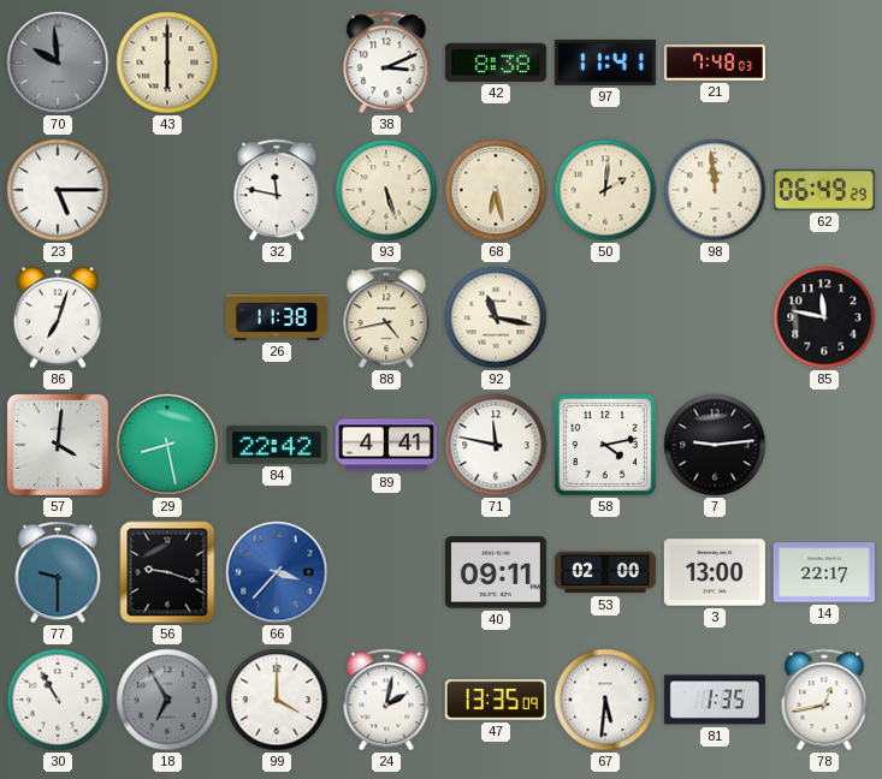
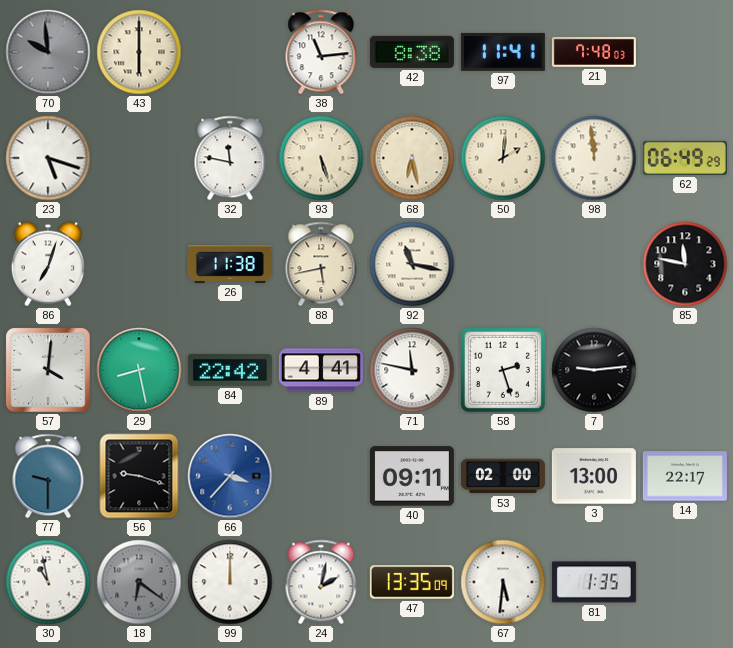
38: 3:11 -> 11:14
23: 5:15 -> 5:18
88: 4:43 -> 5:43
58: 4:13 -> 2:27
30: 10:55 -> 10:58
18: 6:55 -> 6:21
99: 4:00 -> 12:00
78: 12:43 -> none
